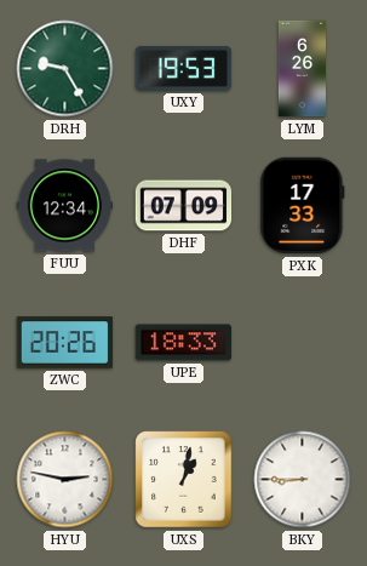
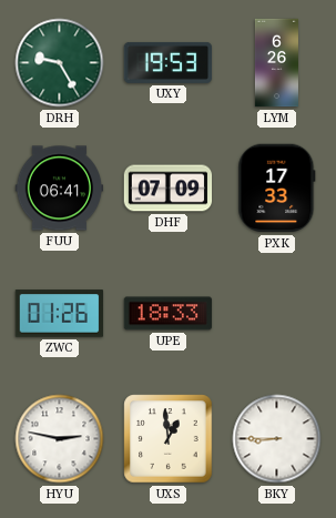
FUU: 12:34 -> 06:41
ZWC: 20:26 -> 01:26
UXS: 1:02 -> 12:59
